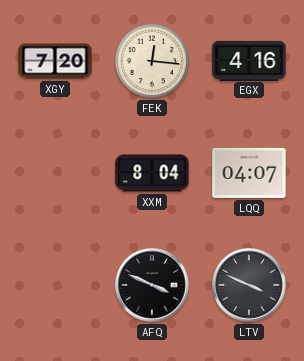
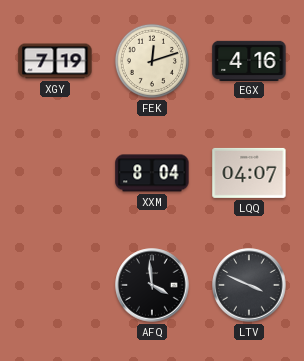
XGY: 7:20 -> 7:19
FEK: 12:16 -> 12:12
AFQ: 3:49 -> 3:59
